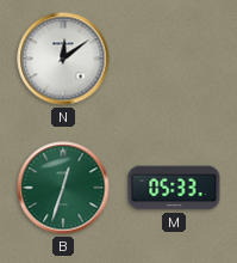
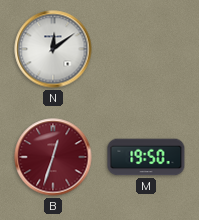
B dial: green -> burgundy
M: 05:33 -> 19:50
